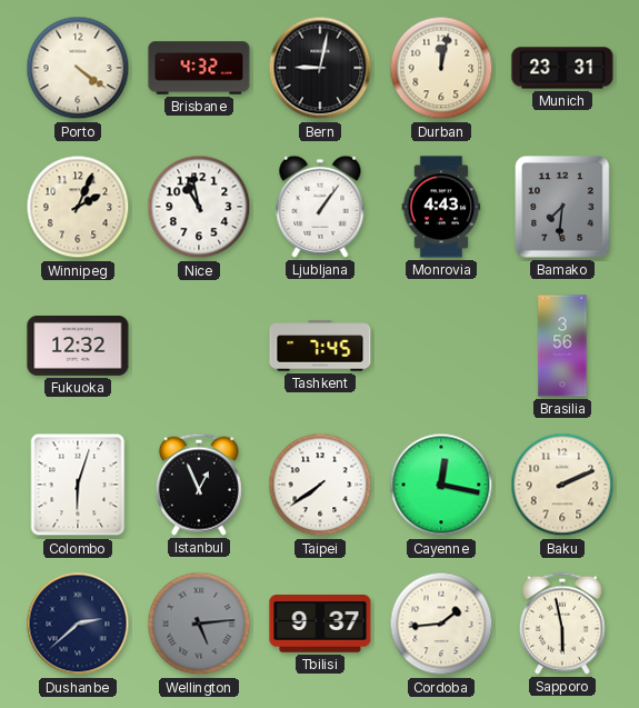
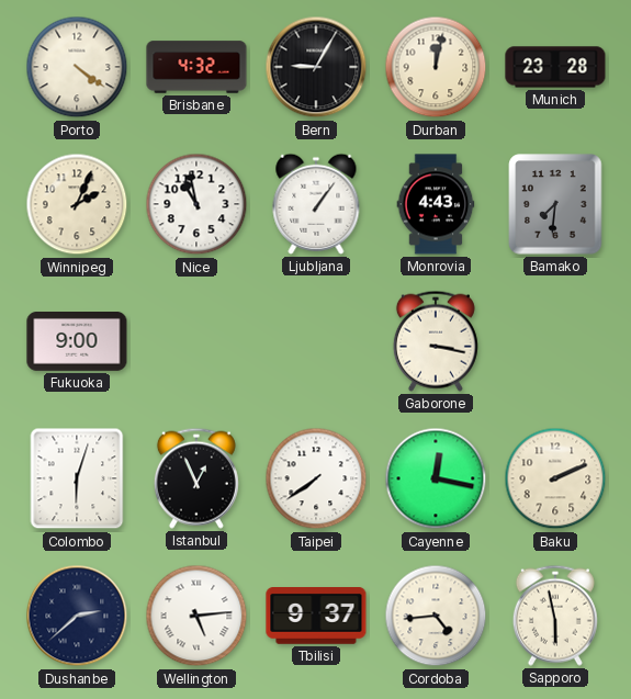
Bern: 9:02 -> 9:05
Munich: 23:31 -> 23:28
Fukuoka: 12:32 -> 9:00
Tashkent: 7:45 -> none
Gaborone: none -> 3:17
Brasilia: 3:56 -> none
Wellington dial: grey -> white
Cordoba: 1:44 -> 4:44
